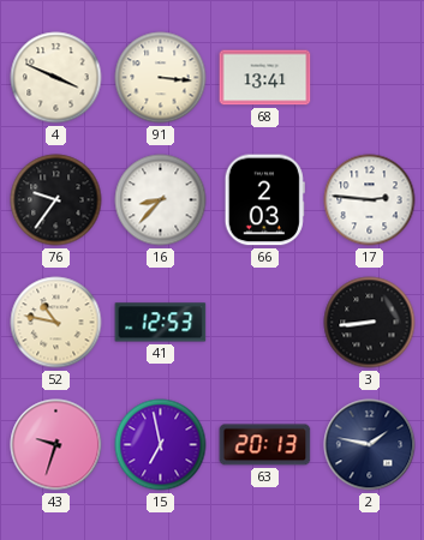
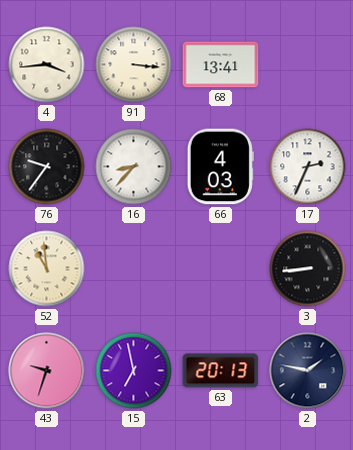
4: 3:49 -> 3:44
66: 2:03 -> 4:03
17: 2:46 -> 2:34
52: 10:47 -> 10:59
41: 12:53 -> none
